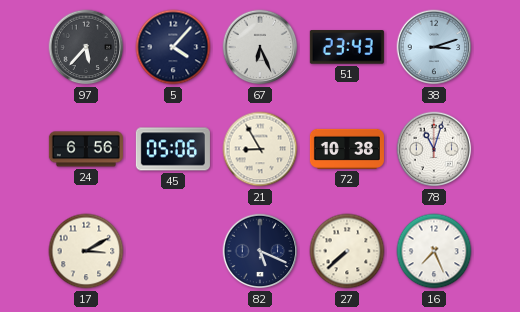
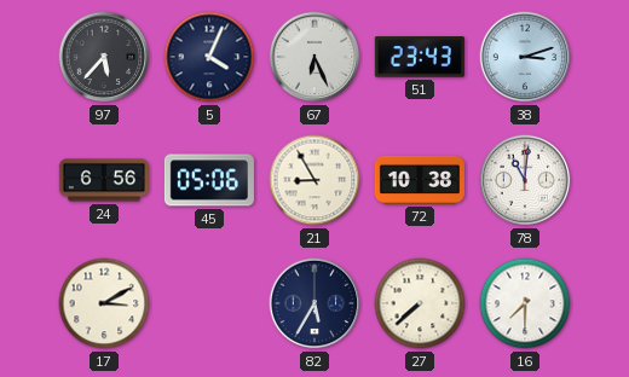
5: 4:07 -> 4:04
78: 11:03 -> 11:01
82: 5:19 -> 5:35
16: 7:26 -> 7:30
